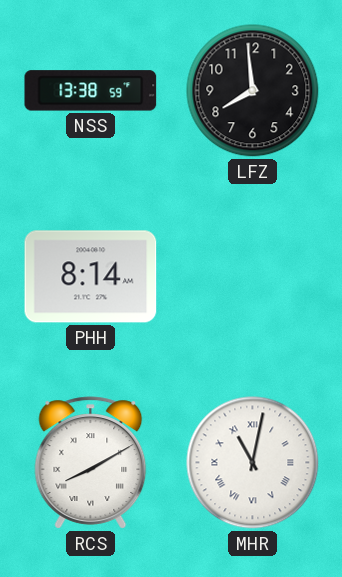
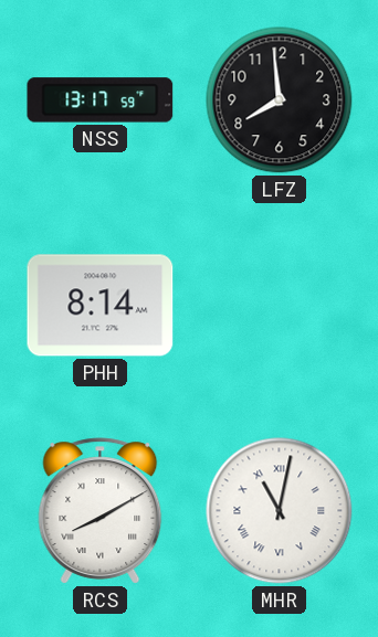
NSS: 13:38 -> 13:17
